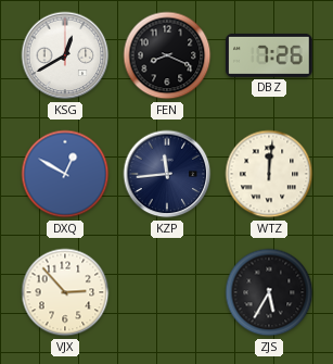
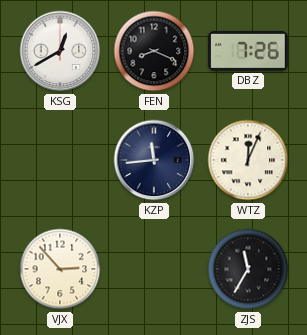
DXQ: 12:50 -> none
WTZ: 12:01 -> 12:04
ZJS: 5:35 -> 11:35
